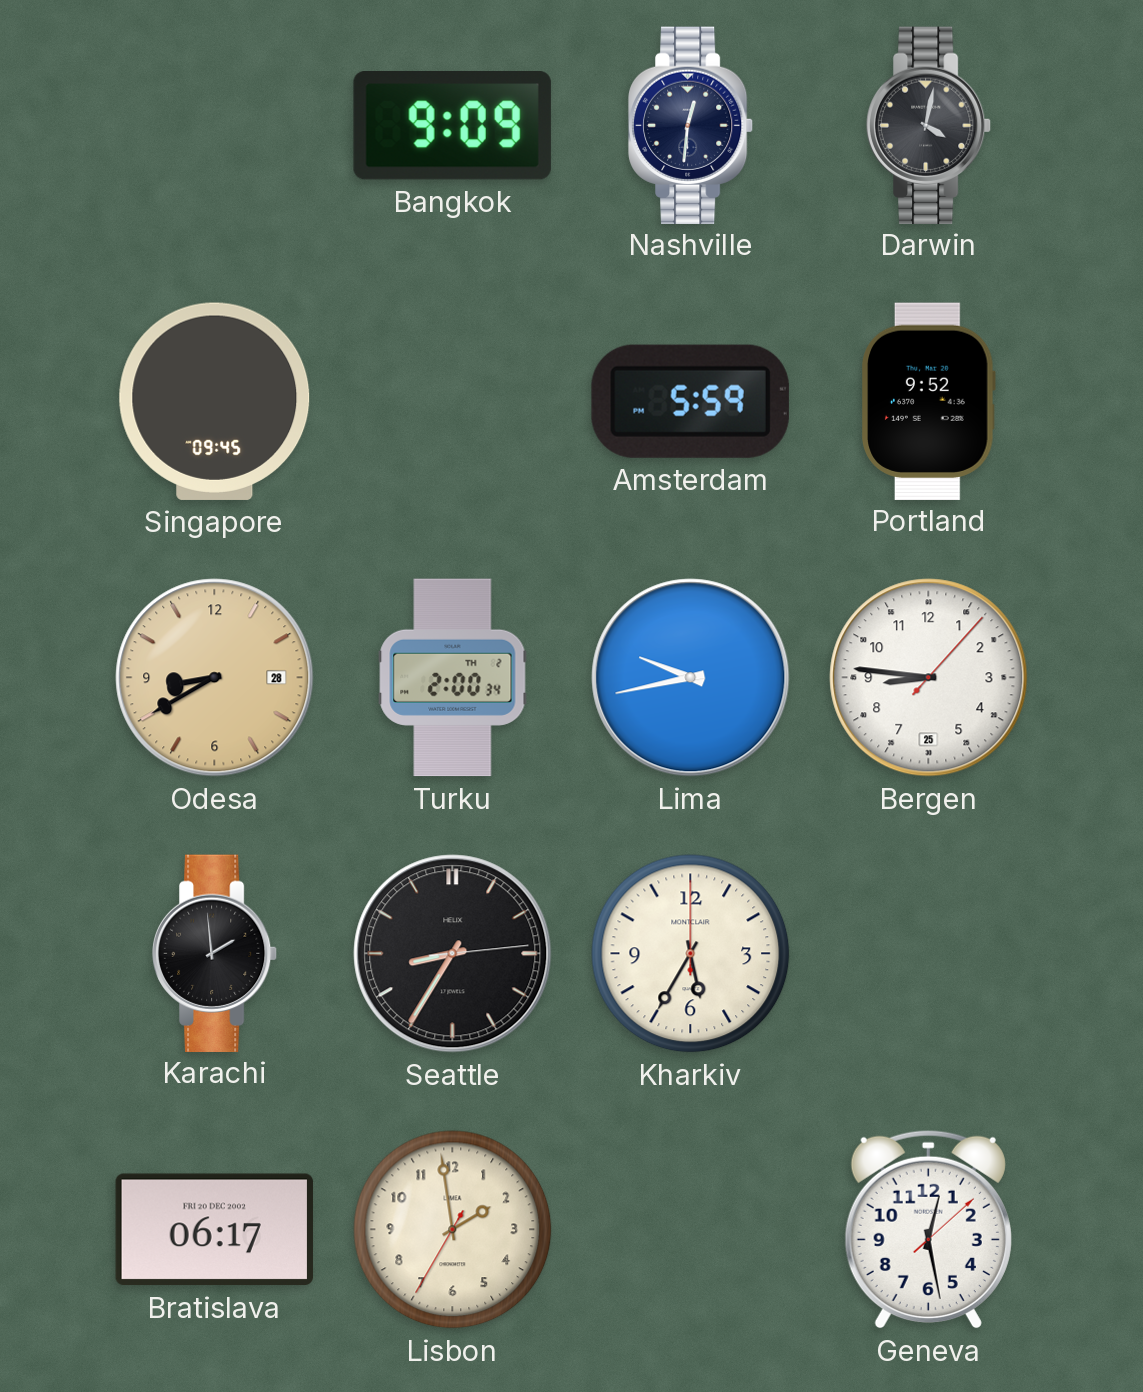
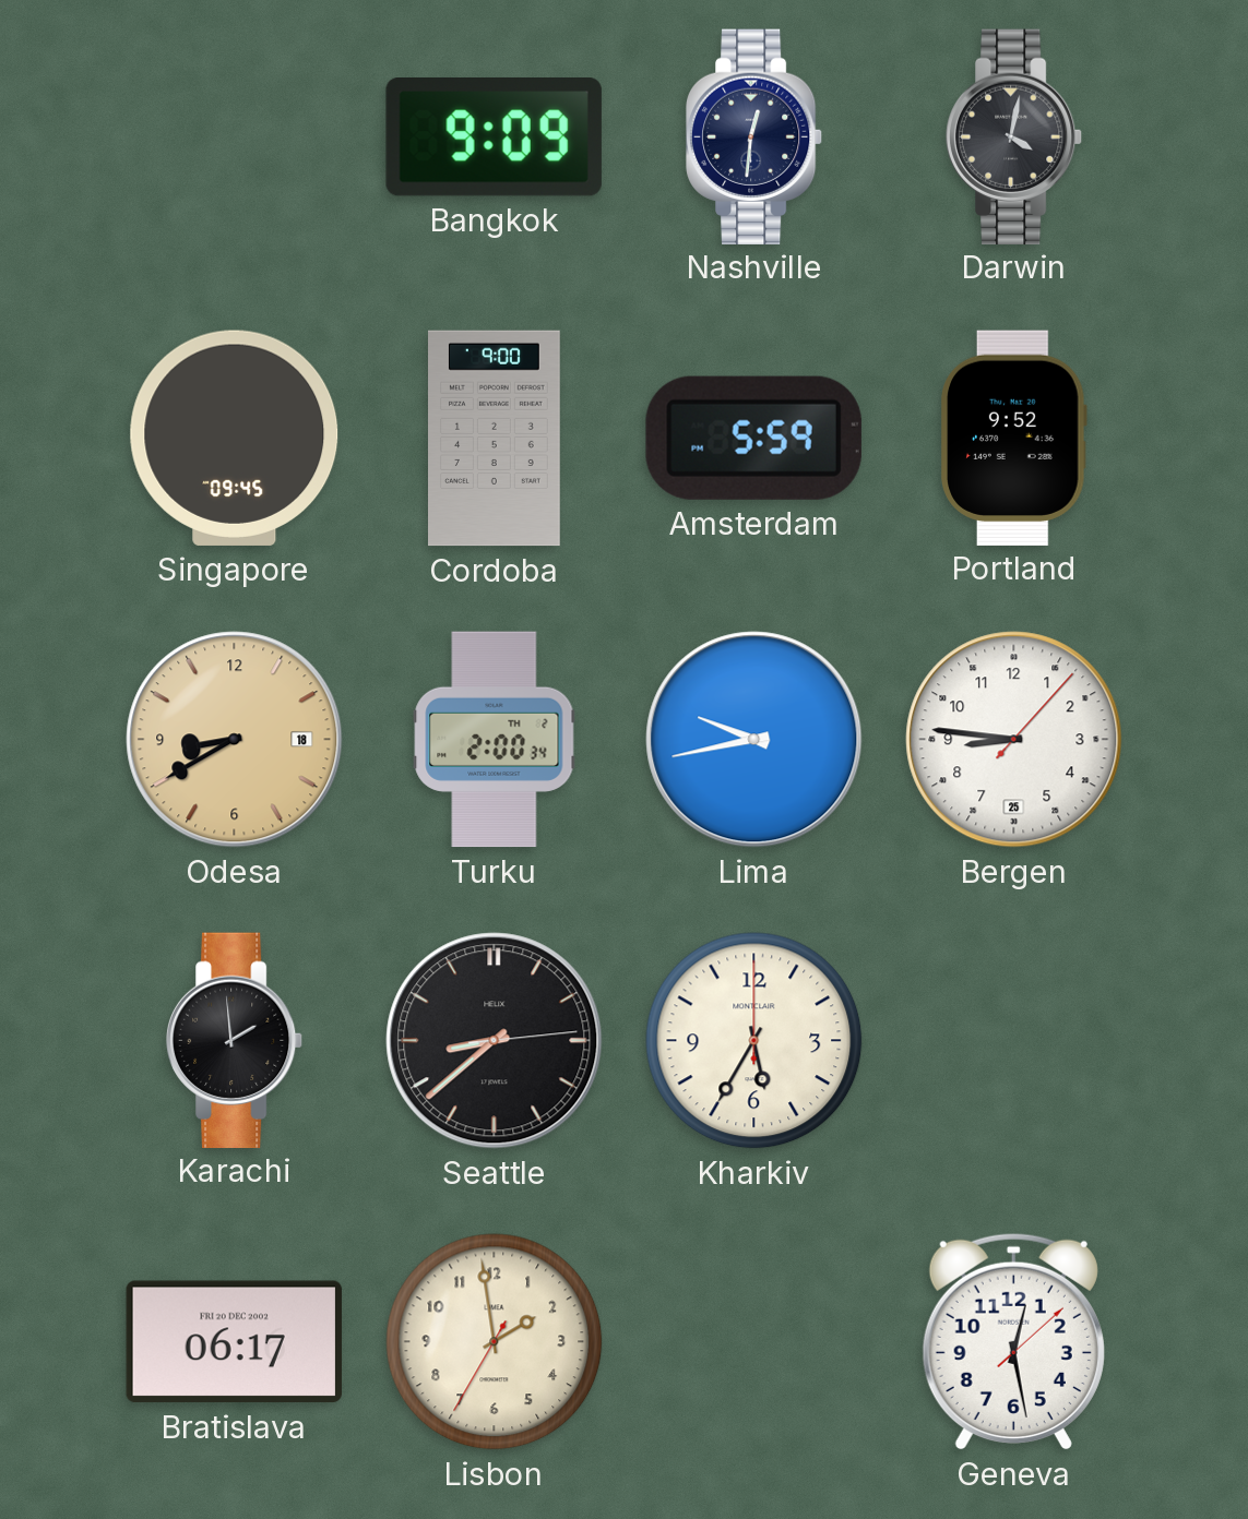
Cordoba: none -> 9:00
Odesa date: 28 -> 18
Seattle: 8:35 -> 8:38
